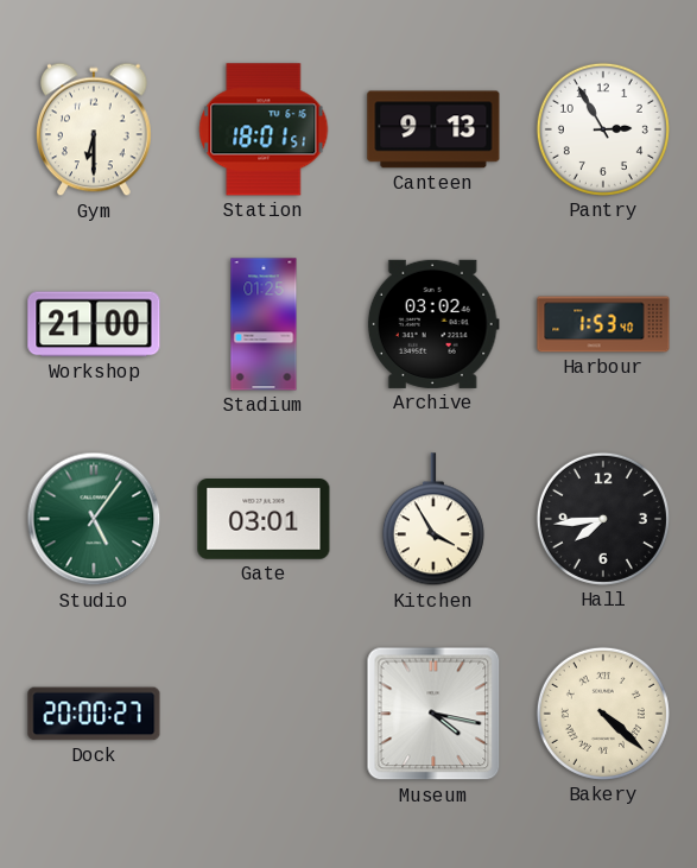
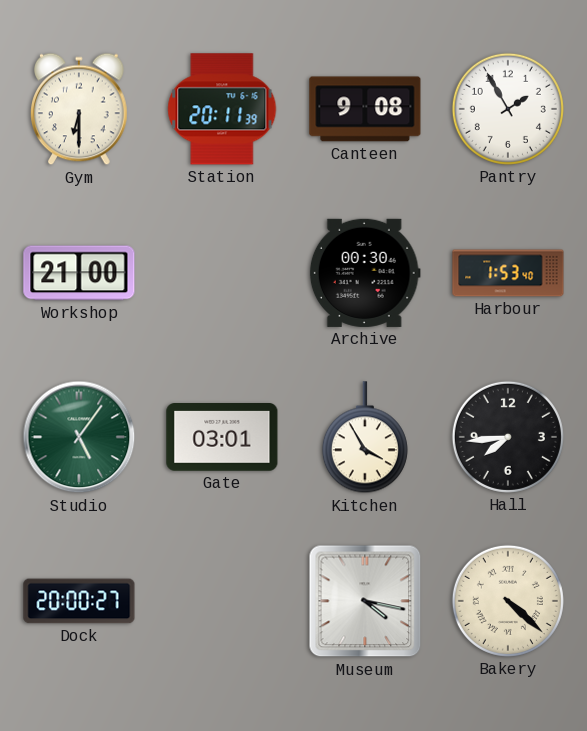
Station: 18:01 -> 20:11
Canteen: 9:13 -> 9:08
Pantry: 2:55 -> 1:55
Stadium: 01:25 -> none
Archive: 03:02 -> 00:30
